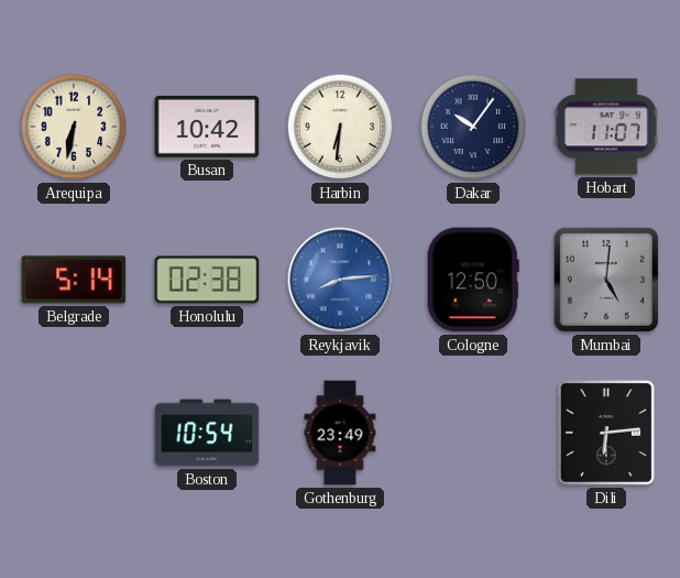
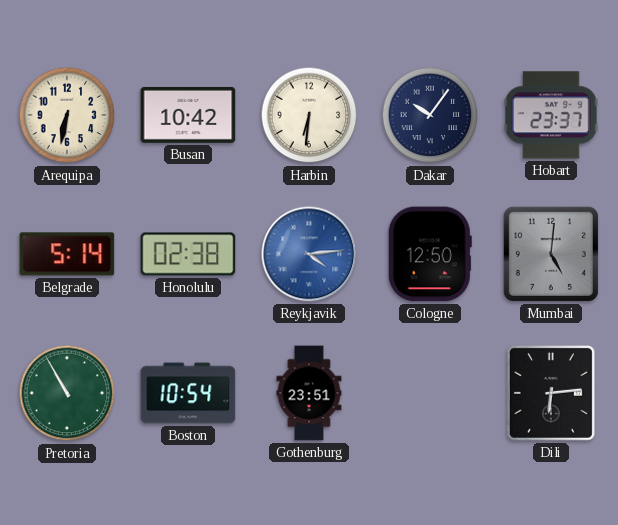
Hobart: 11:07 -> 23:37
Reykjavik: 8:14 -> 4:14
Pretoria: none -> 10:55
Gothenburg: 23:49 -> 23:51
